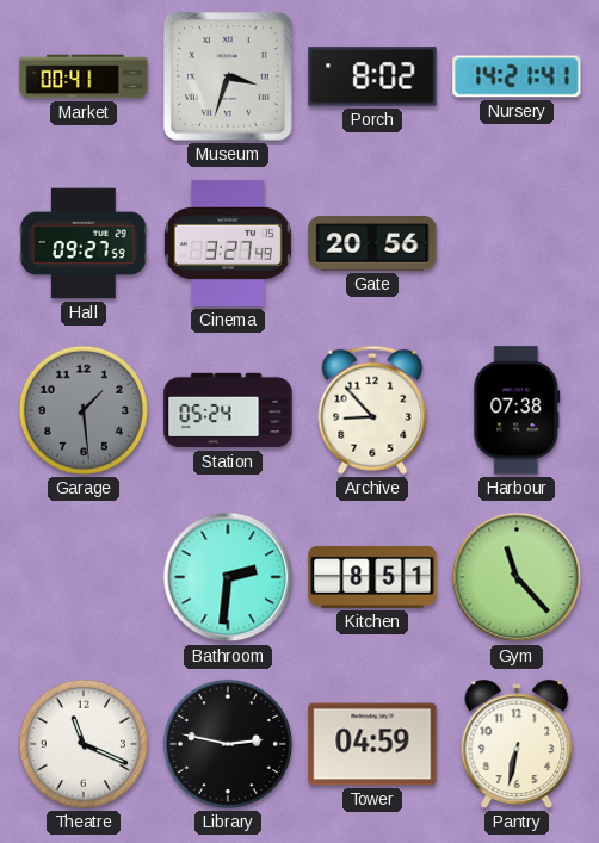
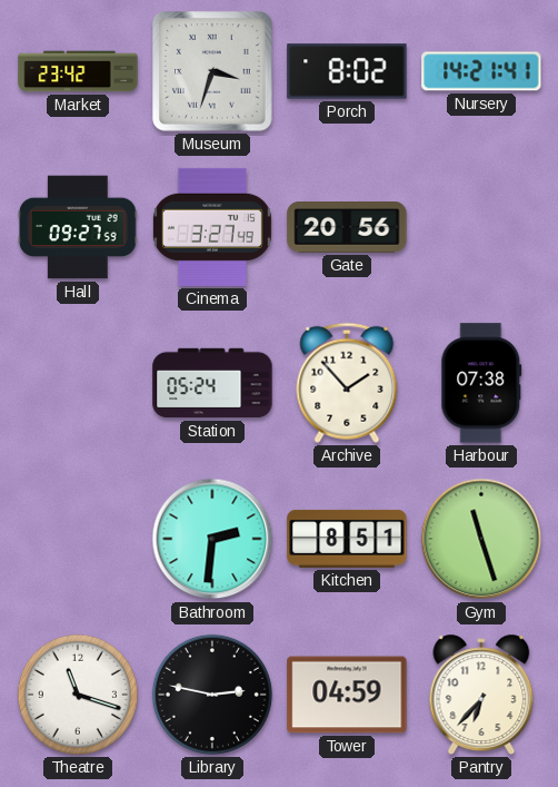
Market: 00:41 -> 23:42
Garage: 1:29 -> none
Archive: 8:53 -> 1:53
Gym: 11:23 -> 11:27
Theatre: 11:19 -> 11:18
Pantry: 6:32 -> 6:37
